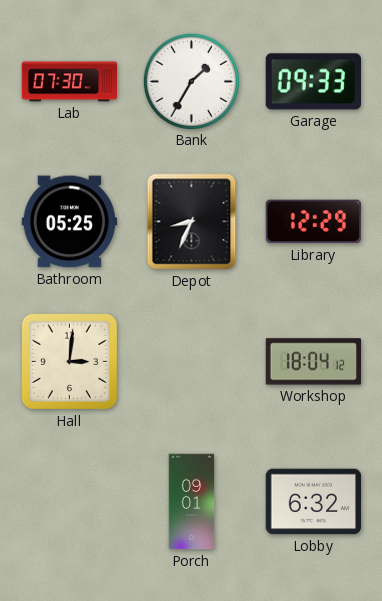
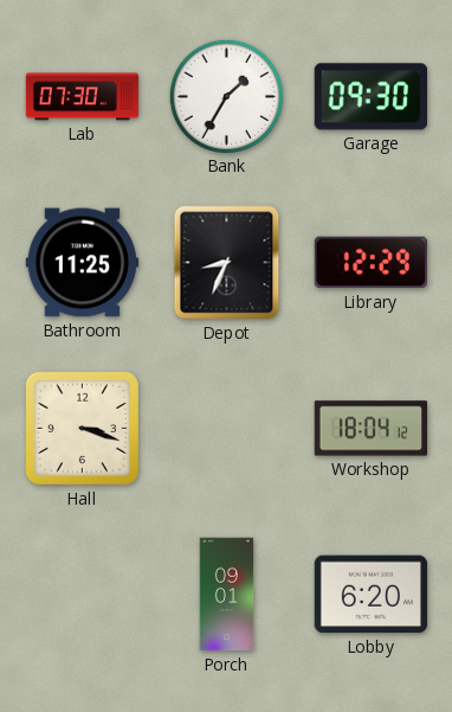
Garage: 09:33 -> 09:30
Bathroom: 05:25 -> 11:25
Hall: 3:01 -> 3:18
Lobby: 6:32 -> 6:20
